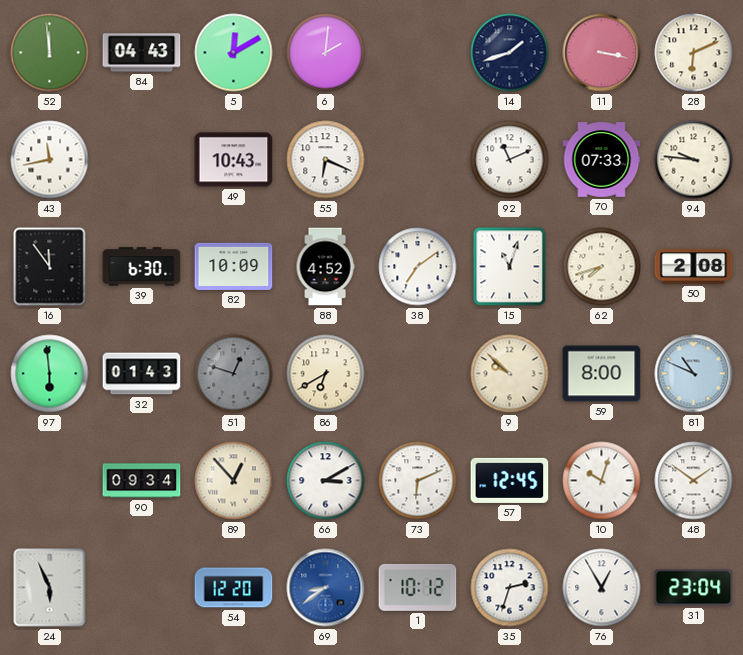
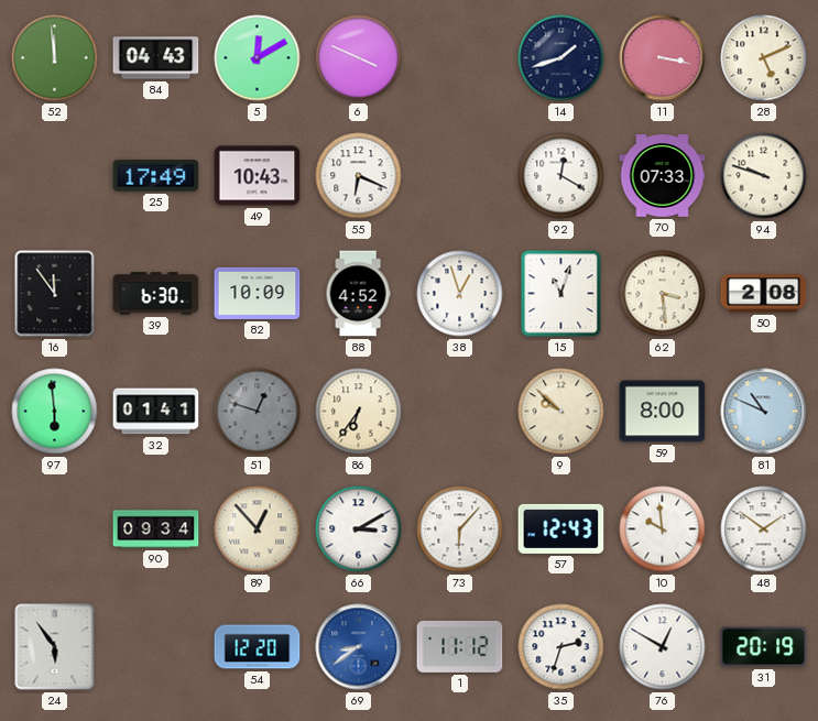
6: 2:01 -> 3:49
28: 6:11 -> 5:11
43: 11:43 -> none
25: none -> 17:49
92: 11:11 -> 12:20
94: 9:46 -> 9:48
38: 7:09 -> 12:57
62: 7:42 -> 3:29
32: 01:43 -> 01:41
86: 6:40 -> 6:36
73: 6:11 -> 6:07
57: 12:45 -> 12:43
10: 10:03 -> 9:59
24: 5:56 -> 5:54
1: 10:12 -> 11:12
76: 12:55 -> 12:50
31: 23:04 -> 20:19
